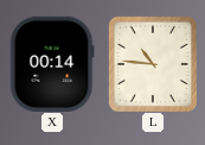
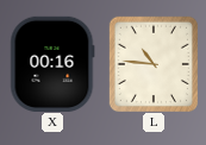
X: 00:14 -> 00:16
